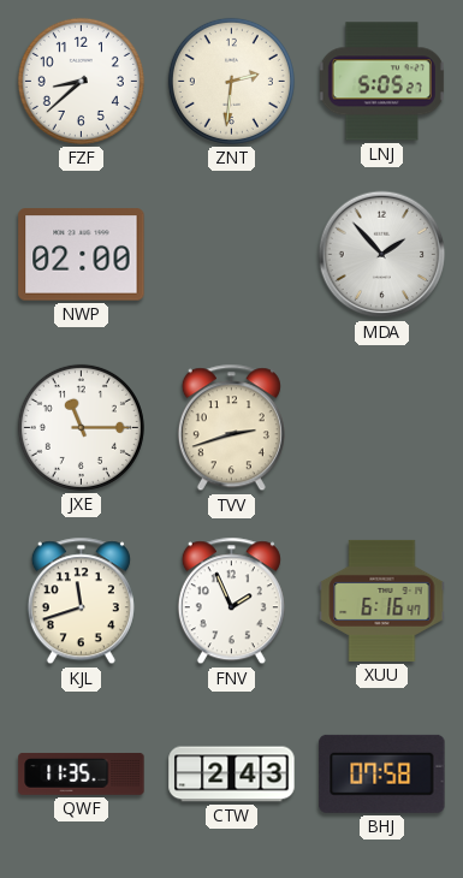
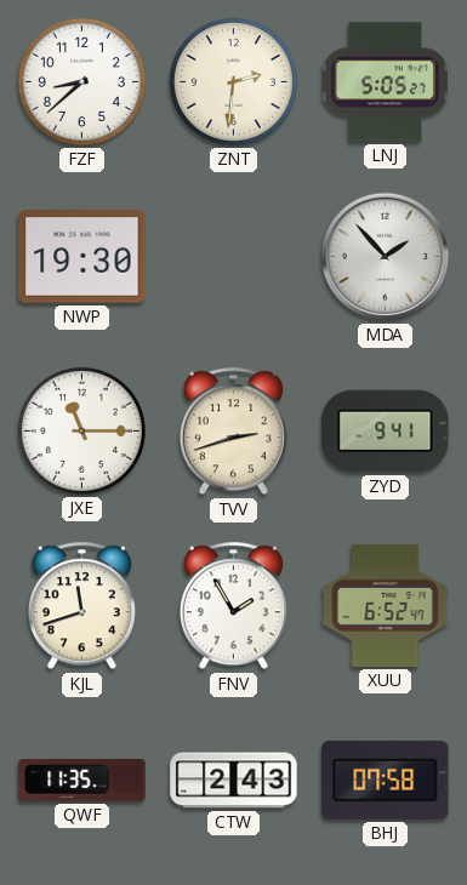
NWP: 02:00 -> 19:30
ZYD: none -> 9:41
FNV: 1:56 -> 1:55
XUU: 6:16 -> 6:52
